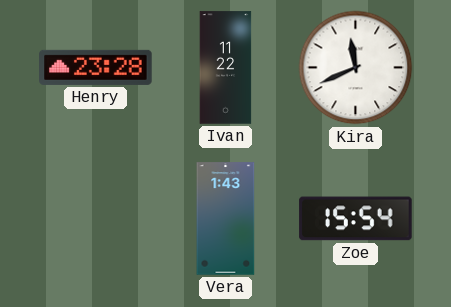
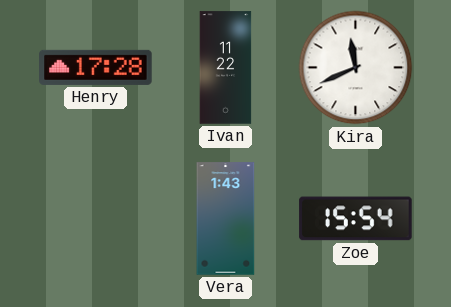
Henry: 23:28 -> 17:28
